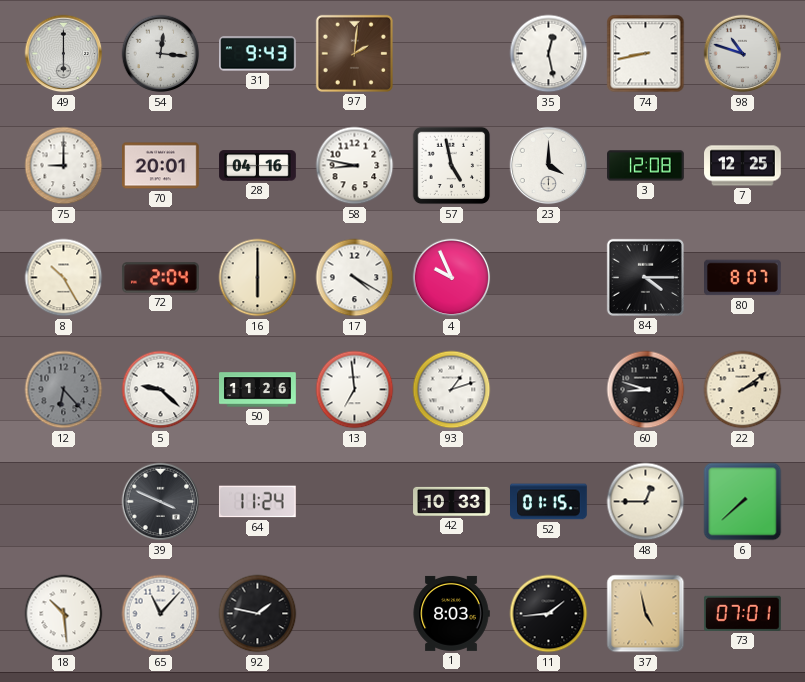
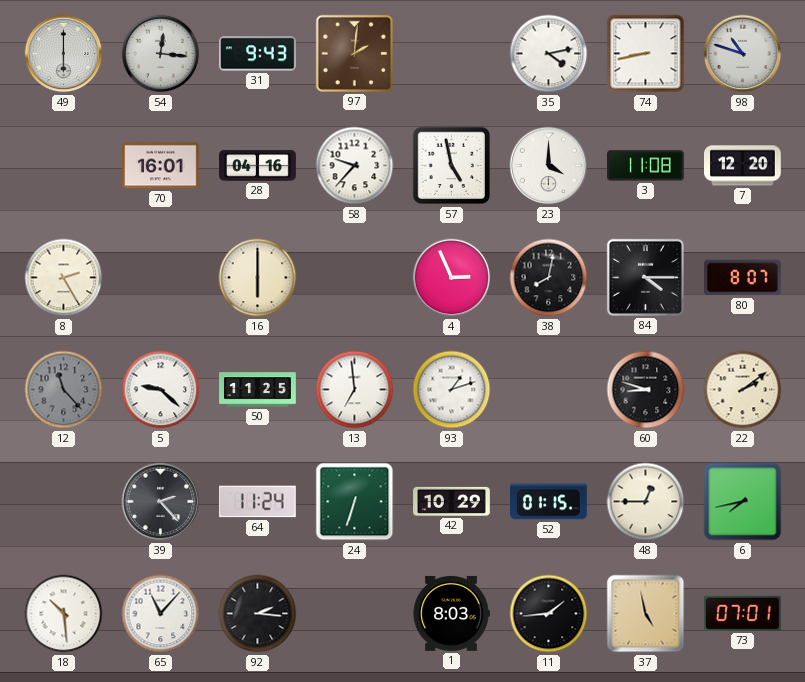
35: 12:28 -> 4:13
75: 9:00 -> none
70: 20:01 -> 16:01
58: 8:47 -> 9:37
3: 12:08 -> 11:08
7: 12:25 -> 12:20
8: 10:25 -> 2:25
72: 2:04 -> none
17: 4:20 -> none
4: 9:56 -> 2:56
38: none -> 8:02
12: 6:23 -> 11:23
50: 11:26 -> 11:25
39: 3:49 -> 2:23
24: none -> 6:33
42: 10:33 -> 10:29
6: 7:38 -> 7:43
92: 1:47 -> 2:16
